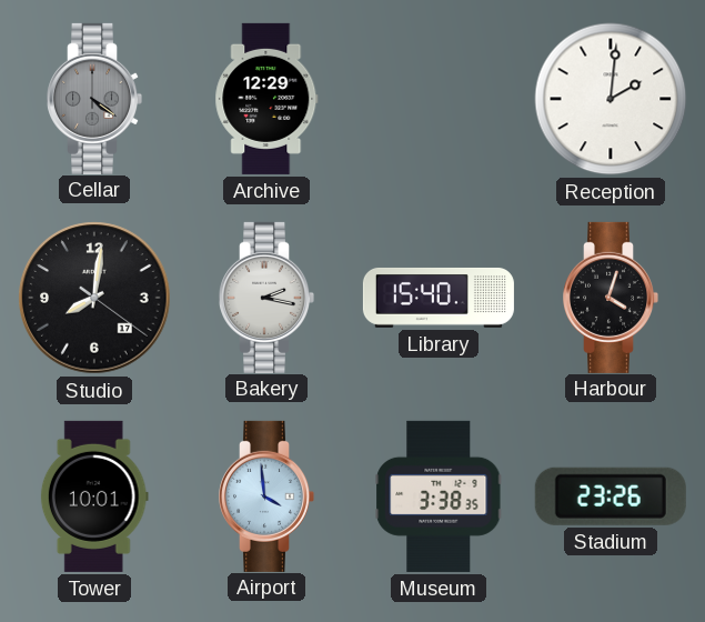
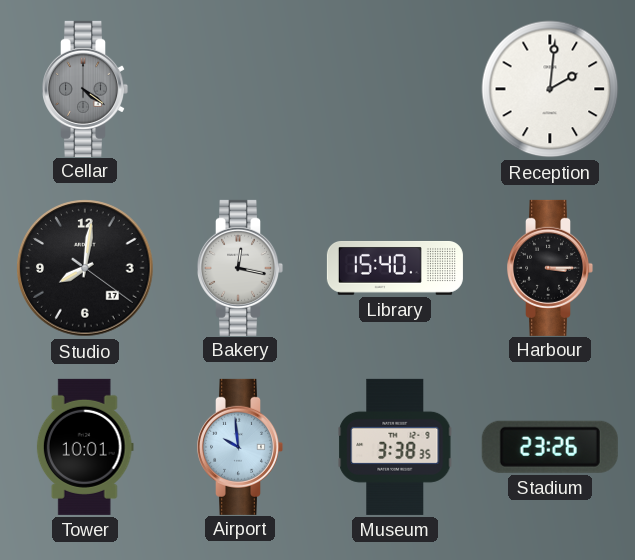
Archive: 12:29 -> none
Bakery: 2:17 -> 12:17
Harbour: 4:03 -> 3:15
Airport: 3:59 -> 9:59
